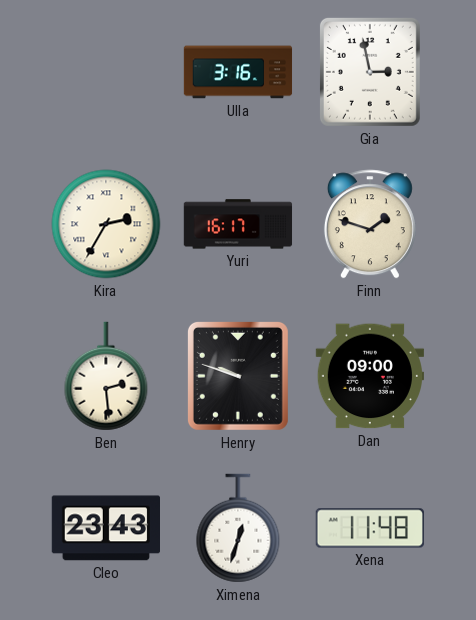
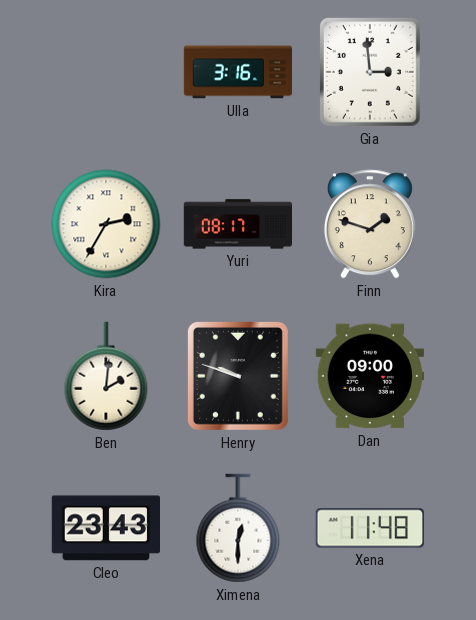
Gia: 2:58 -> 2:59
Yuri: 16:17 -> 08:17
Ben: 2:29 -> 2:01
Ximena: 12:33 -> 12:30
